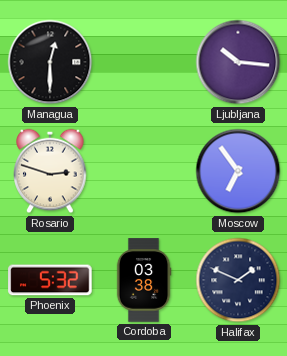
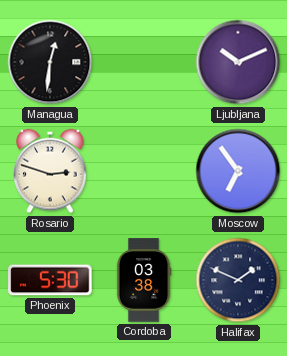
Managua: 12:30 -> 12:31
Ljubljana: 10:16 -> 10:11
Phoenix: 5:32 -> 5:30
